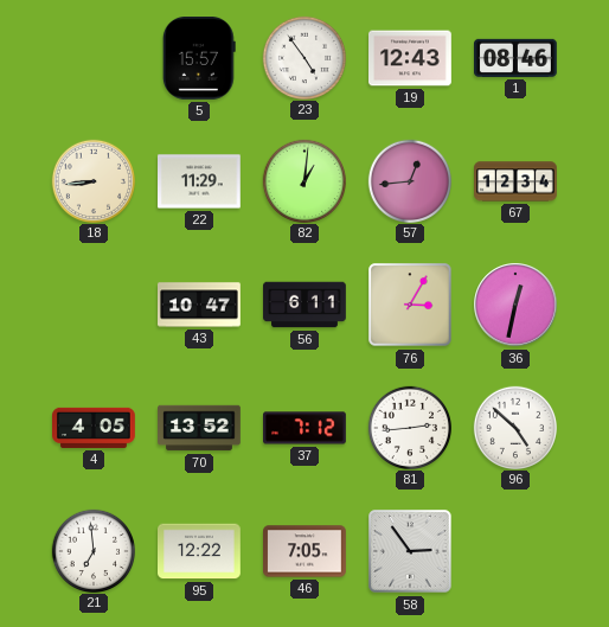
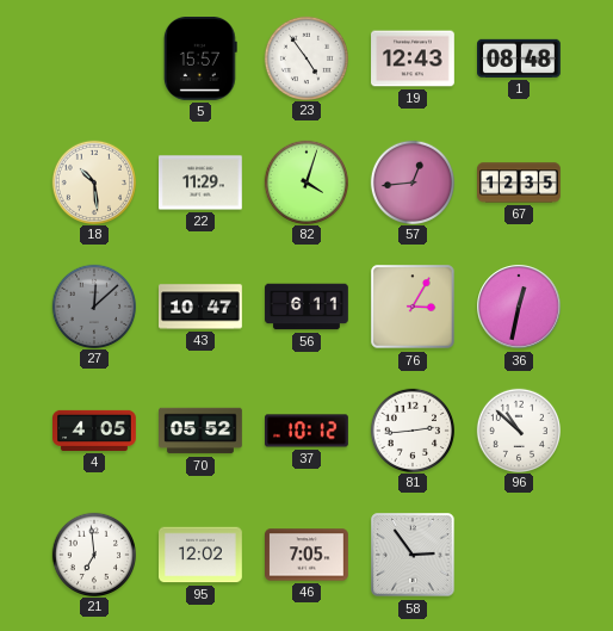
1: 08:46 -> 08:48
18: 8:44 -> 10:29
82: 1:01 -> 4:03
67: 12:34 -> 12:35
27: none -> 12:08
70: 13:52 -> 05:52
37: 7:12 -> 10:12
96: 4:52 -> 10:52
95: 12:22 -> 12:02
